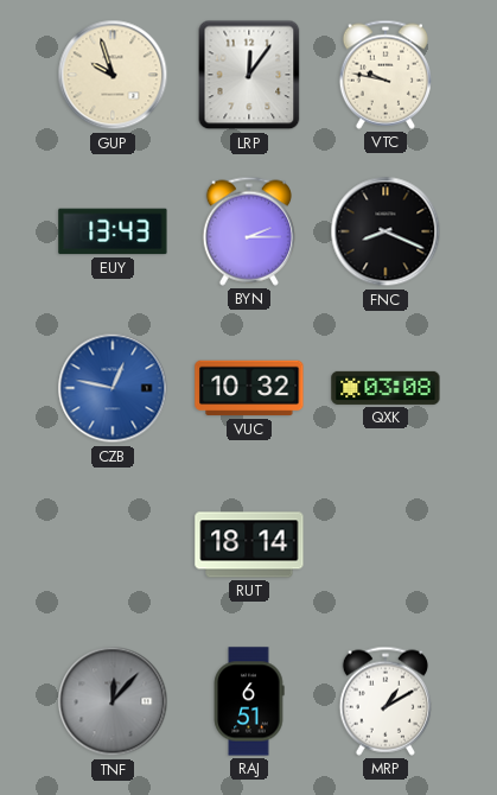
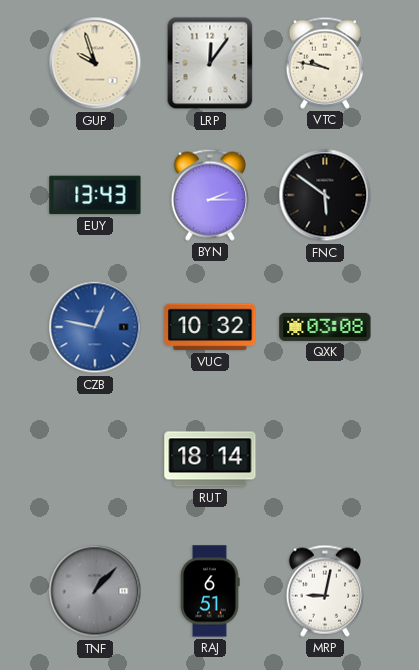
FNC: 8:19 -> 5:51
TNF: 12:07 -> 1:07
MRP: 1:10 -> 9:02
